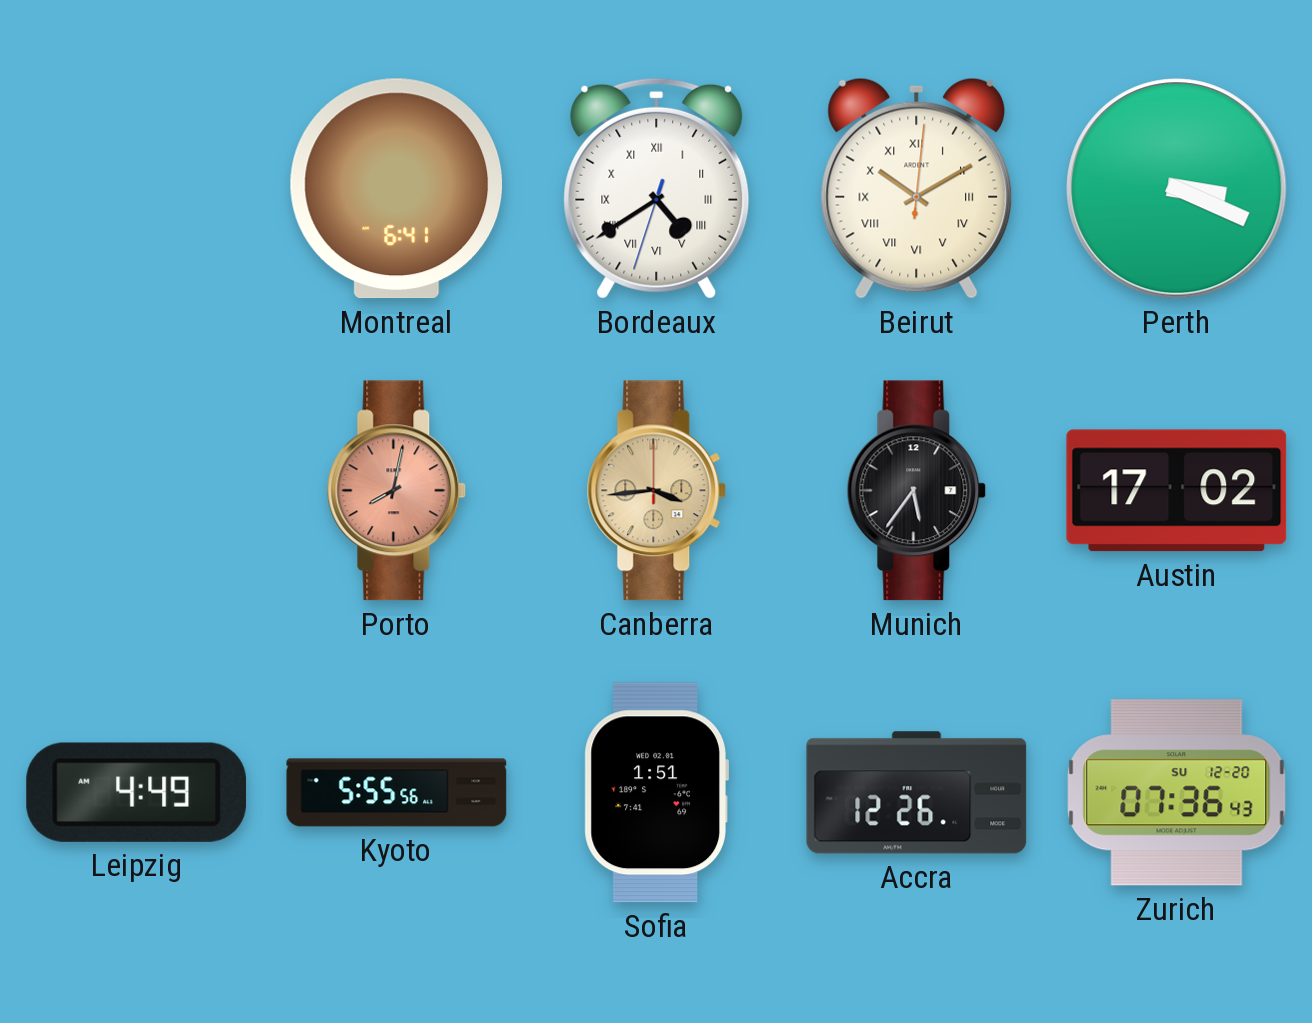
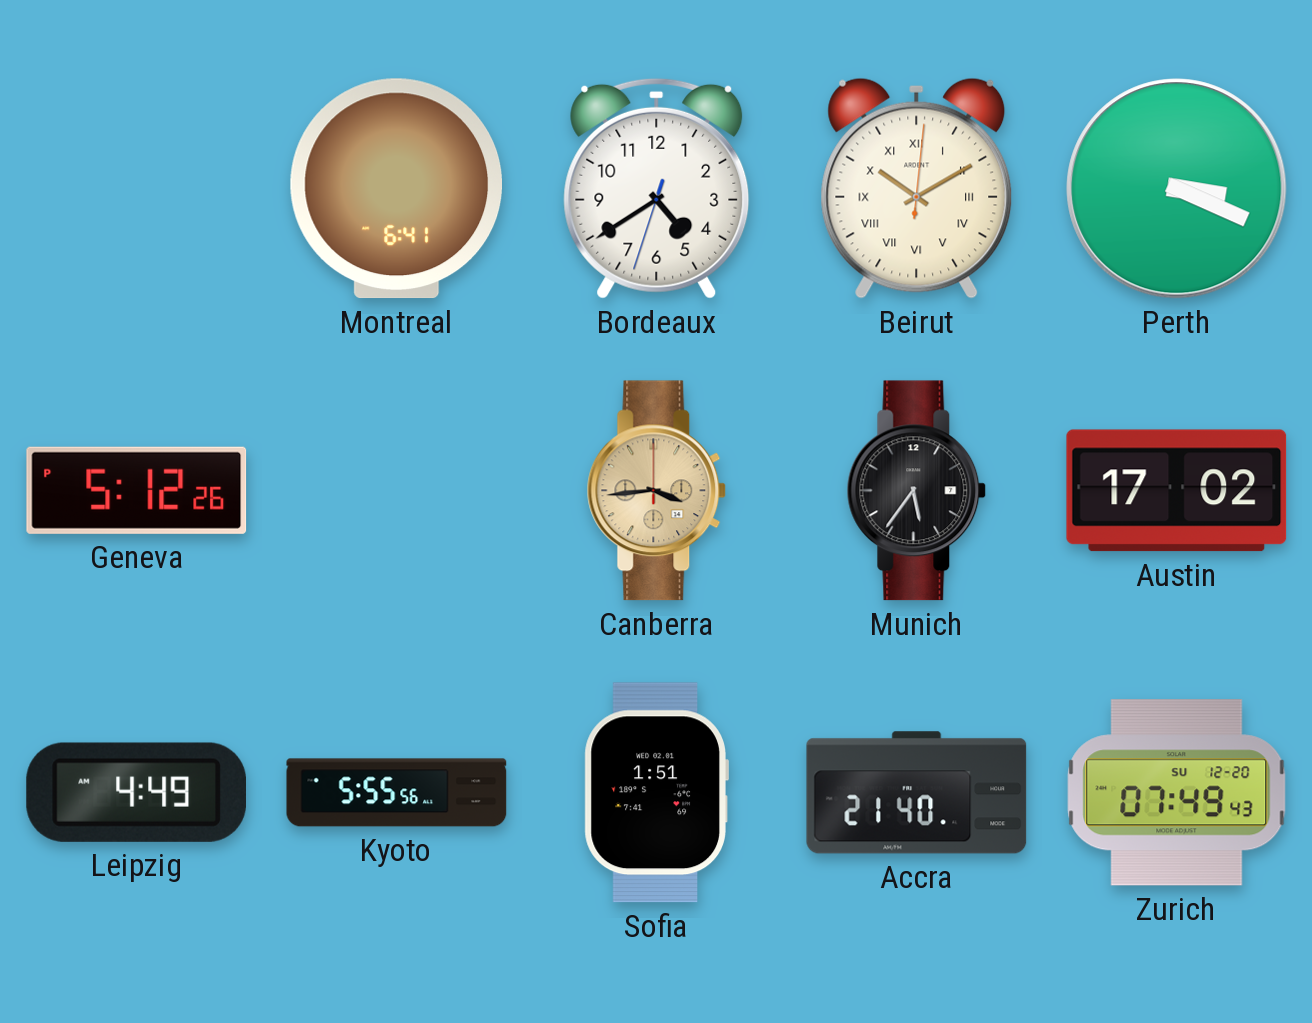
Bordeaux numerals: Roman -> Arabic
Geneva: none -> 5:12
Porto: 8:02 -> none
Accra: 12:26 -> 21:40
Zurich: 07:36 -> 07:49
